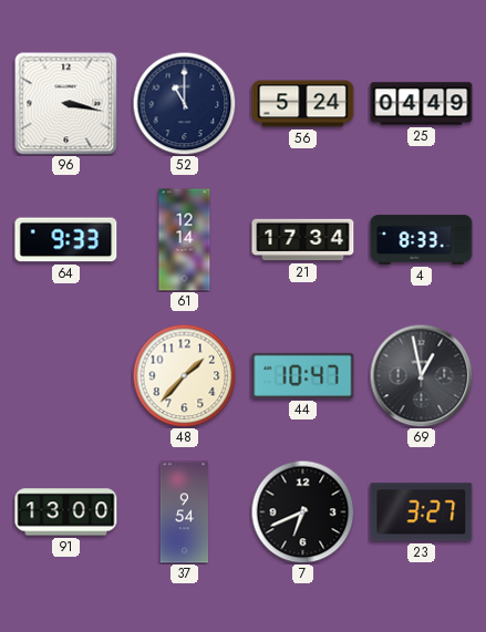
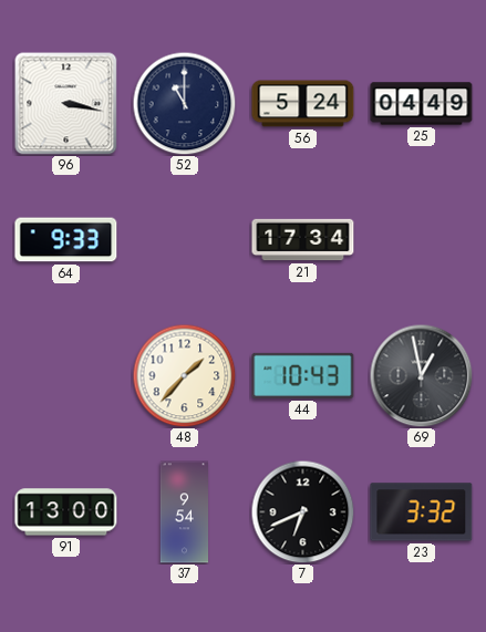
61: 12:14 -> none
4: 8:33 -> none
44: 10:47 -> 10:43
23: 3:27 -> 3:32
